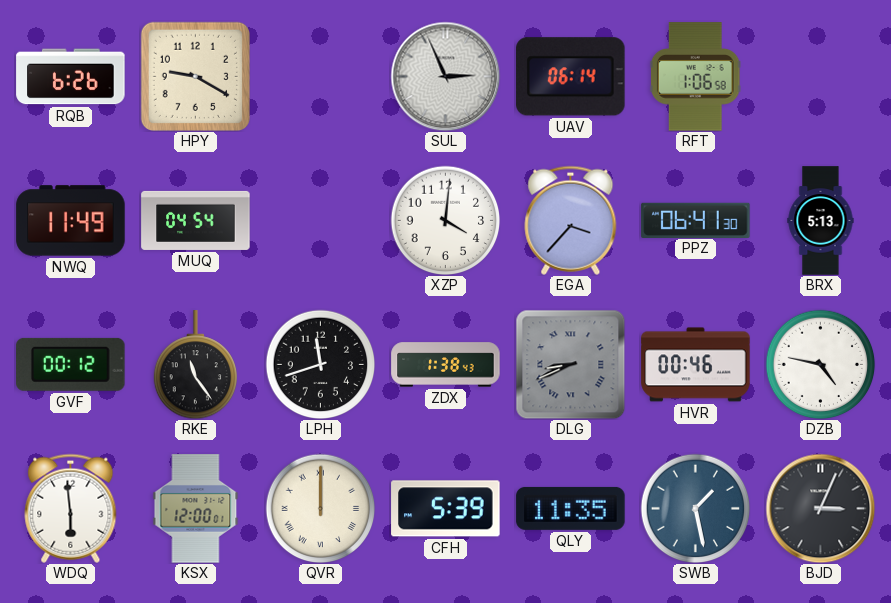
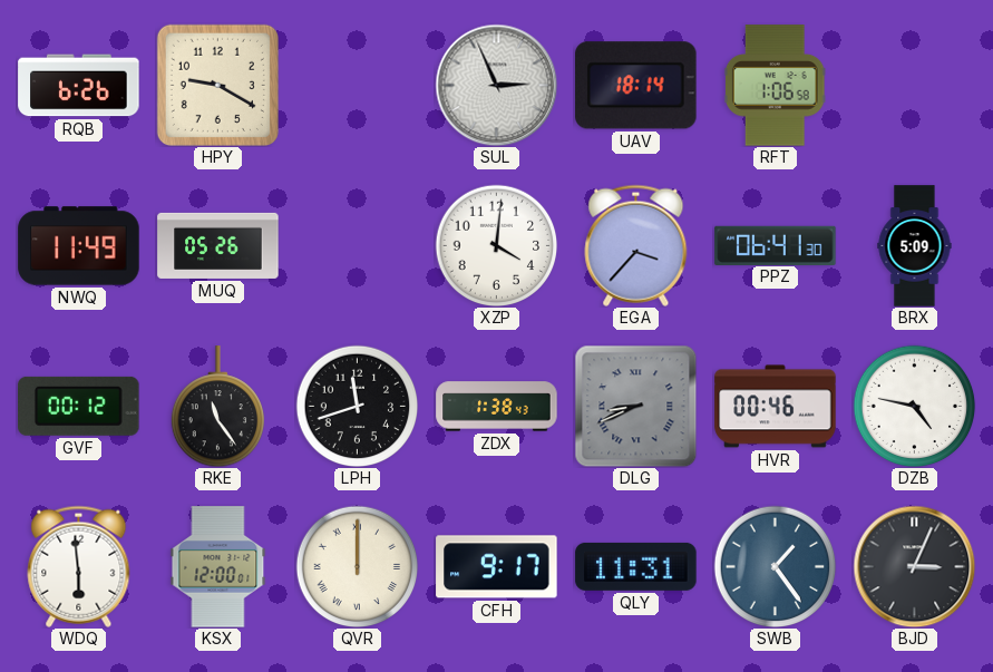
UAV: 06:14 -> 18:14
MUQ: 04:54 -> 05:26
BRX: 5:13 -> 5:09
CFH: 5:39 -> 9:17
QLY: 11:35 -> 11:31
SWB: 1:28 -> 1:24
